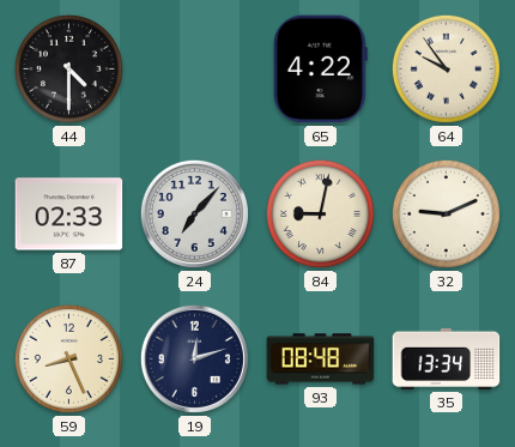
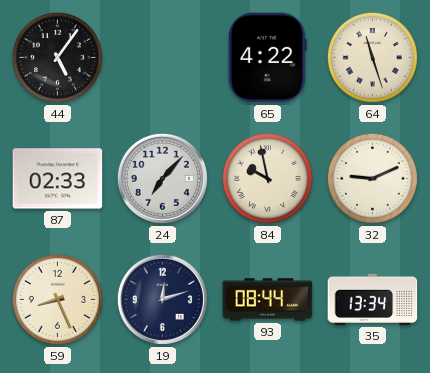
44: 4:30 -> 5:06
64: 9:54 -> 11:27
84: 9:02 -> 9:58
93: 08:48 -> 08:44
